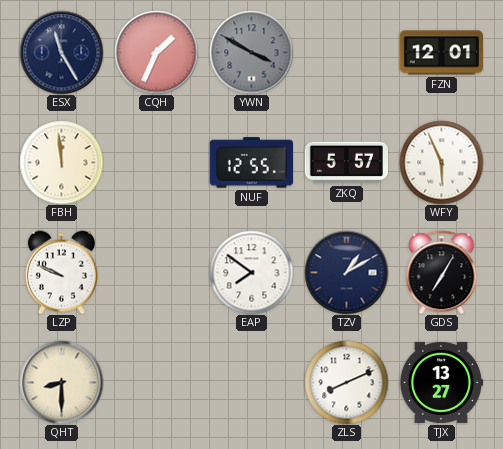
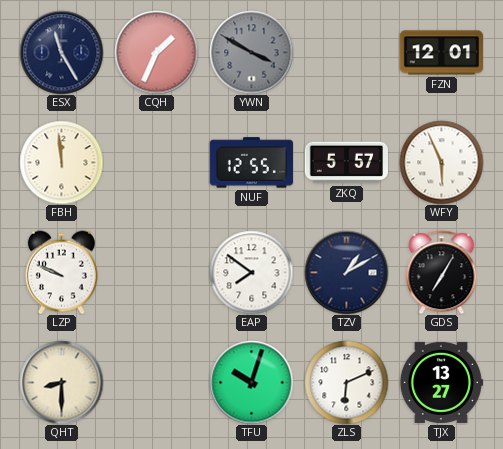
TFU: none -> 10:03
ZLS: 8:11 -> 6:11
